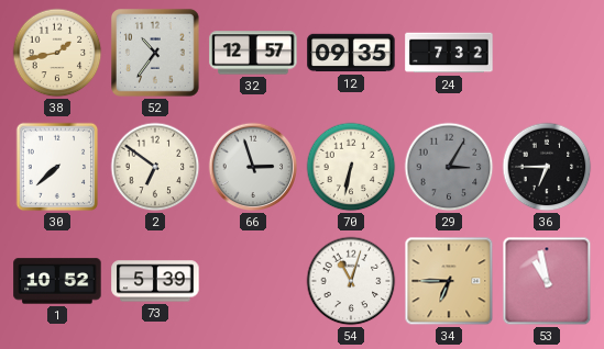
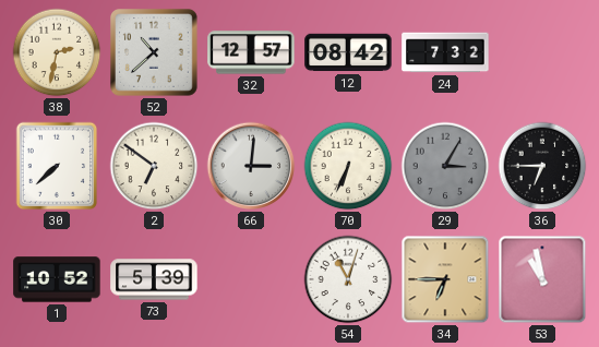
38: 1:43 -> 2:32
52: 10:36 -> 10:38
12: 09:35 -> 08:42
66: 2:57 -> 3:01
70: 6:32 -> 6:34
